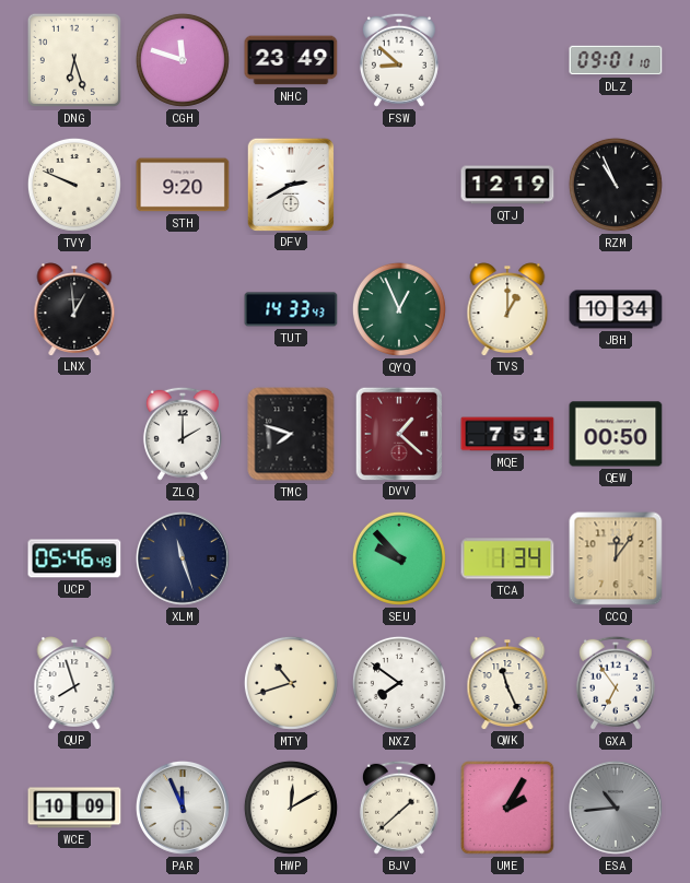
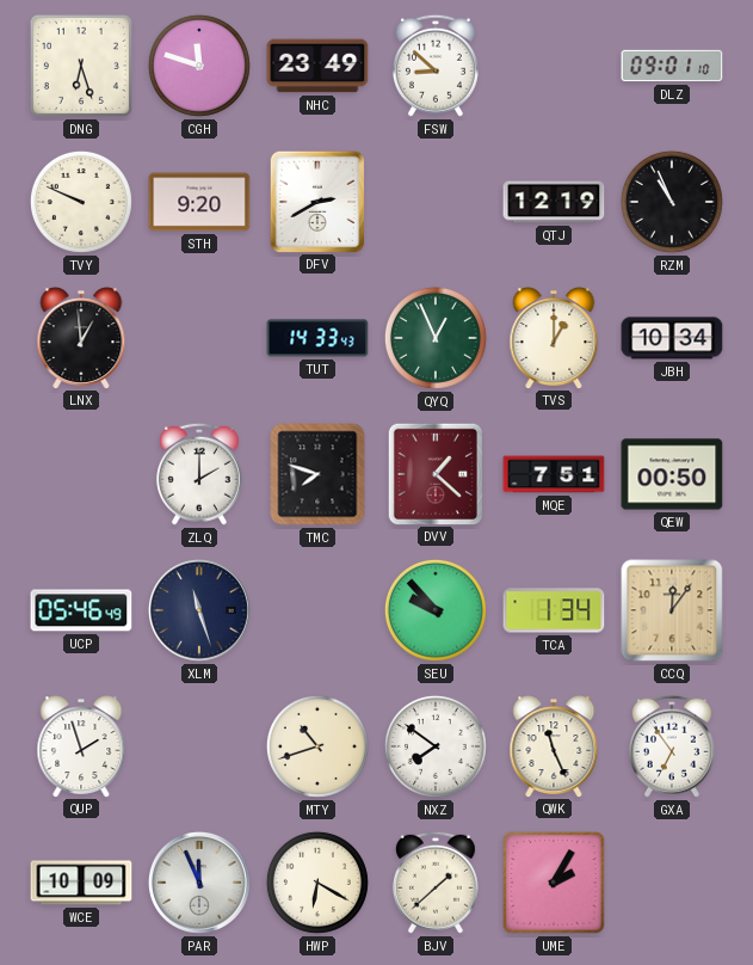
QUP: 7:57 -> 1:57
HWP: 12:10 -> 6:20
ESA: 10:44 -> none
